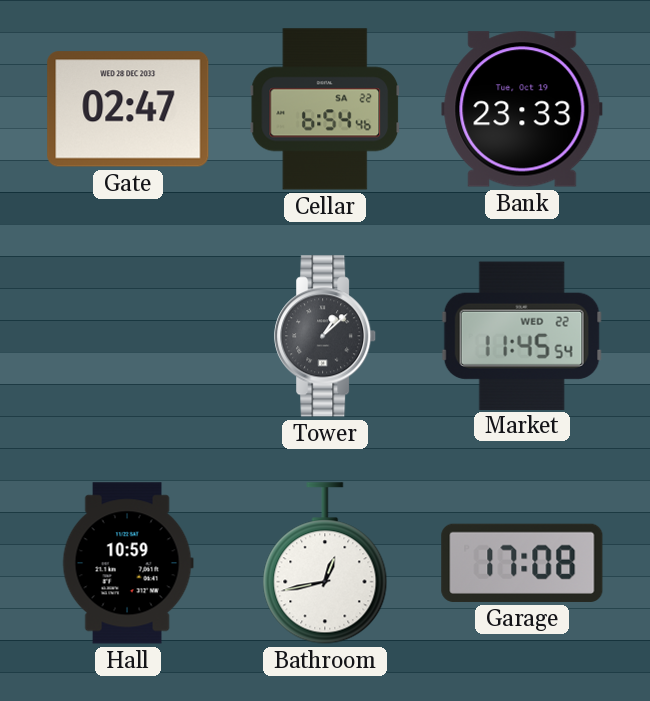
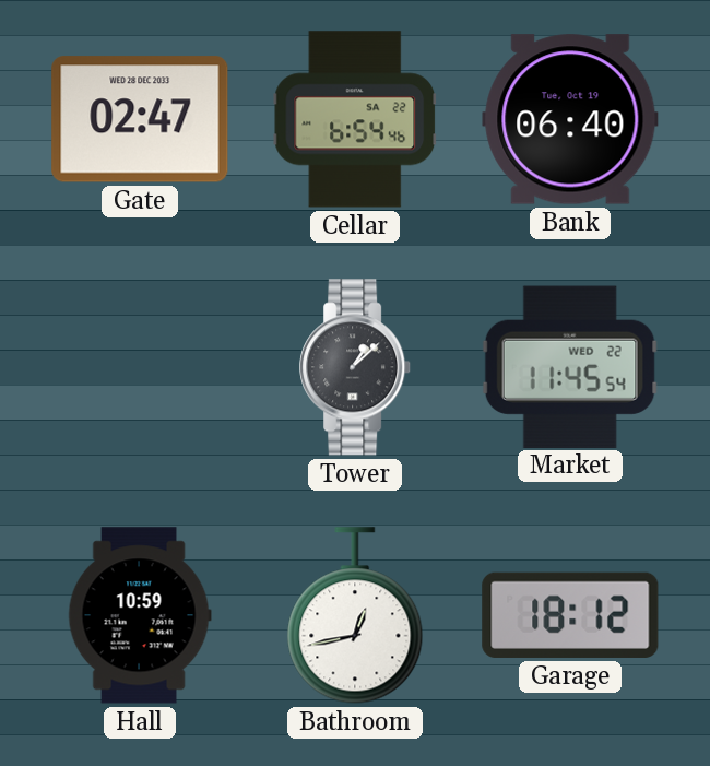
Bank: 23:33 -> 06:40
Garage: 17:08 -> 18:12
